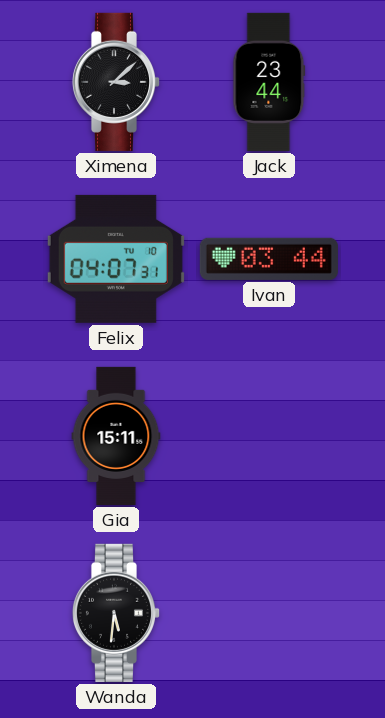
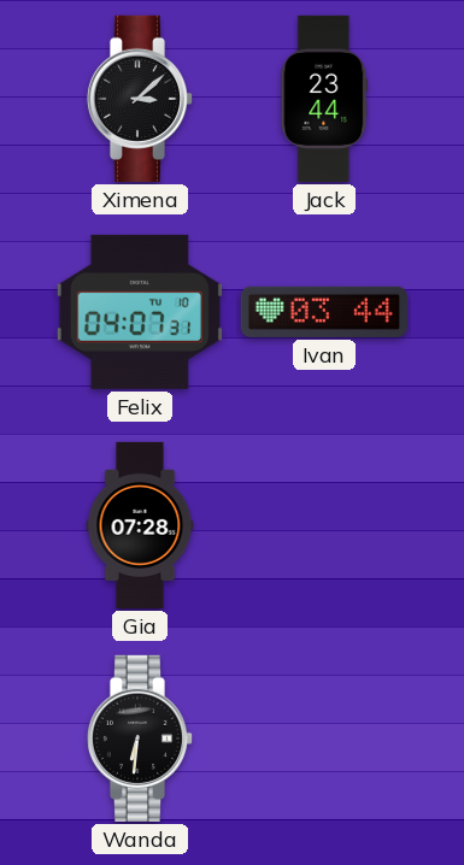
Gia: 15:11 -> 07:28
Wanda: 5:31 -> 6:31
